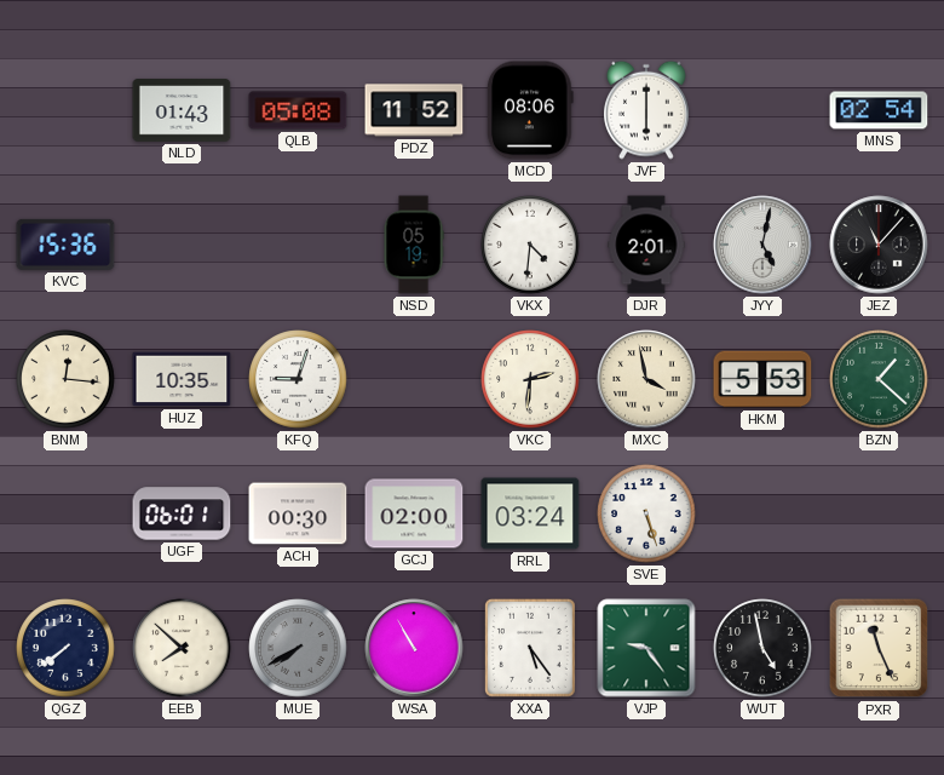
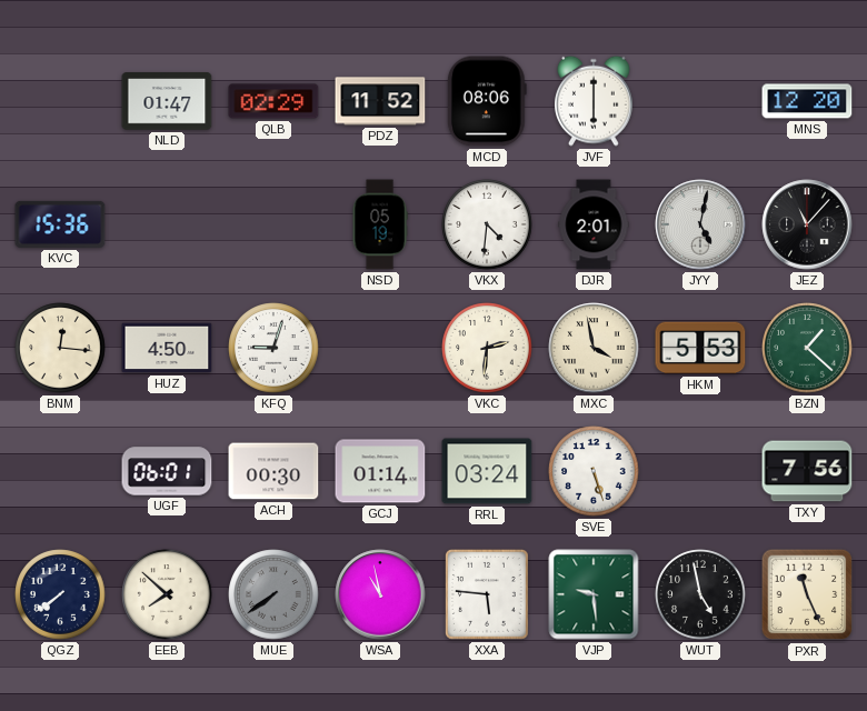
NLD: 01:43 -> 01:47
QLB: 05:08 -> 02:29
MNS: 02:54 -> 12:20
HUZ: 10:35 -> 4:50
GCJ: 02:00 -> 01:14
TXY: none -> 7:56
MUE: 7:40 -> 7:39
WSA: 10:55 -> 10:58
XXA: 5:24 -> 5:46
VJP: 9:24 -> 9:29
